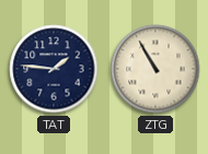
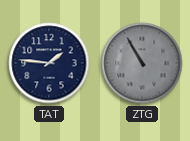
ZTG dial: cream -> grey
